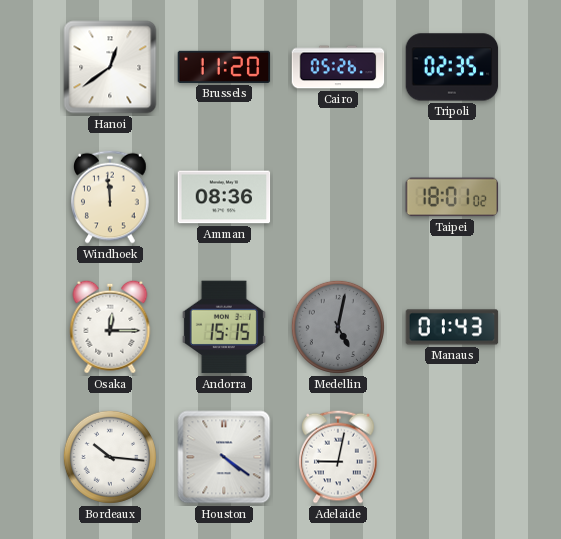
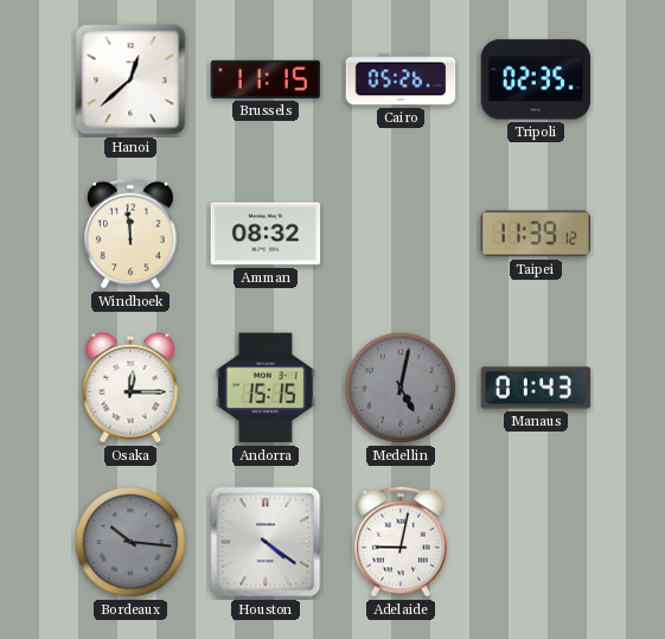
Hanoi: 12:39 -> 12:38
Brussels: 11:20 -> 11:15
Amman: 08:36 -> 08:32
Taipei: 18:01 -> 11:39
Bordeaux dial: white -> grey
